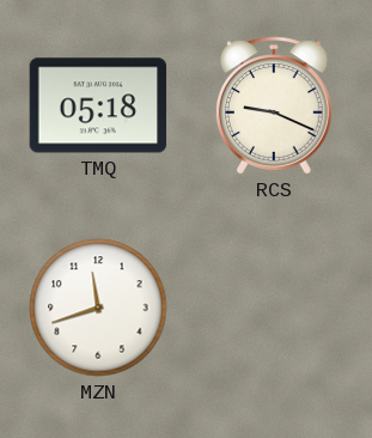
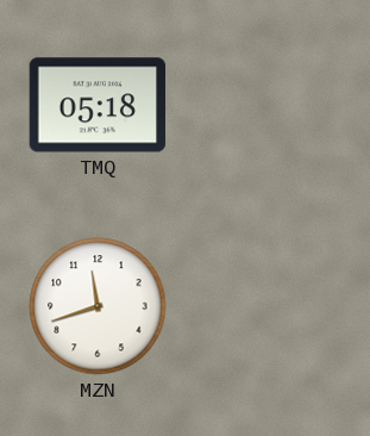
RCS: 9:19 -> none
